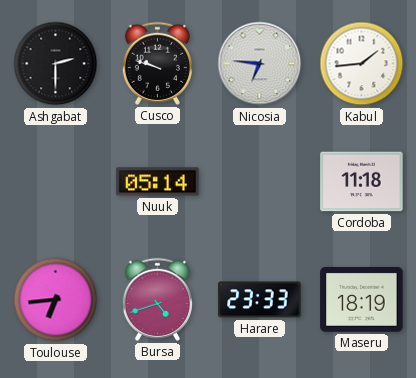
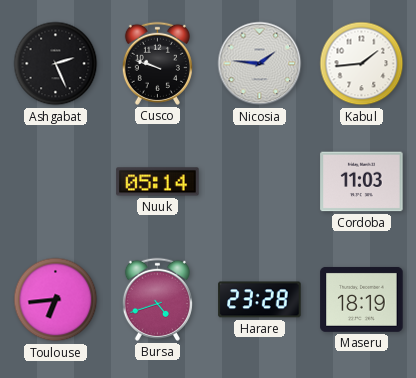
Ashgabat: 2:30 -> 2:26
Nicosia: 6:46 -> 1:46
Cordoba: 11:18 -> 11:03
Harare: 23:33 -> 23:28
